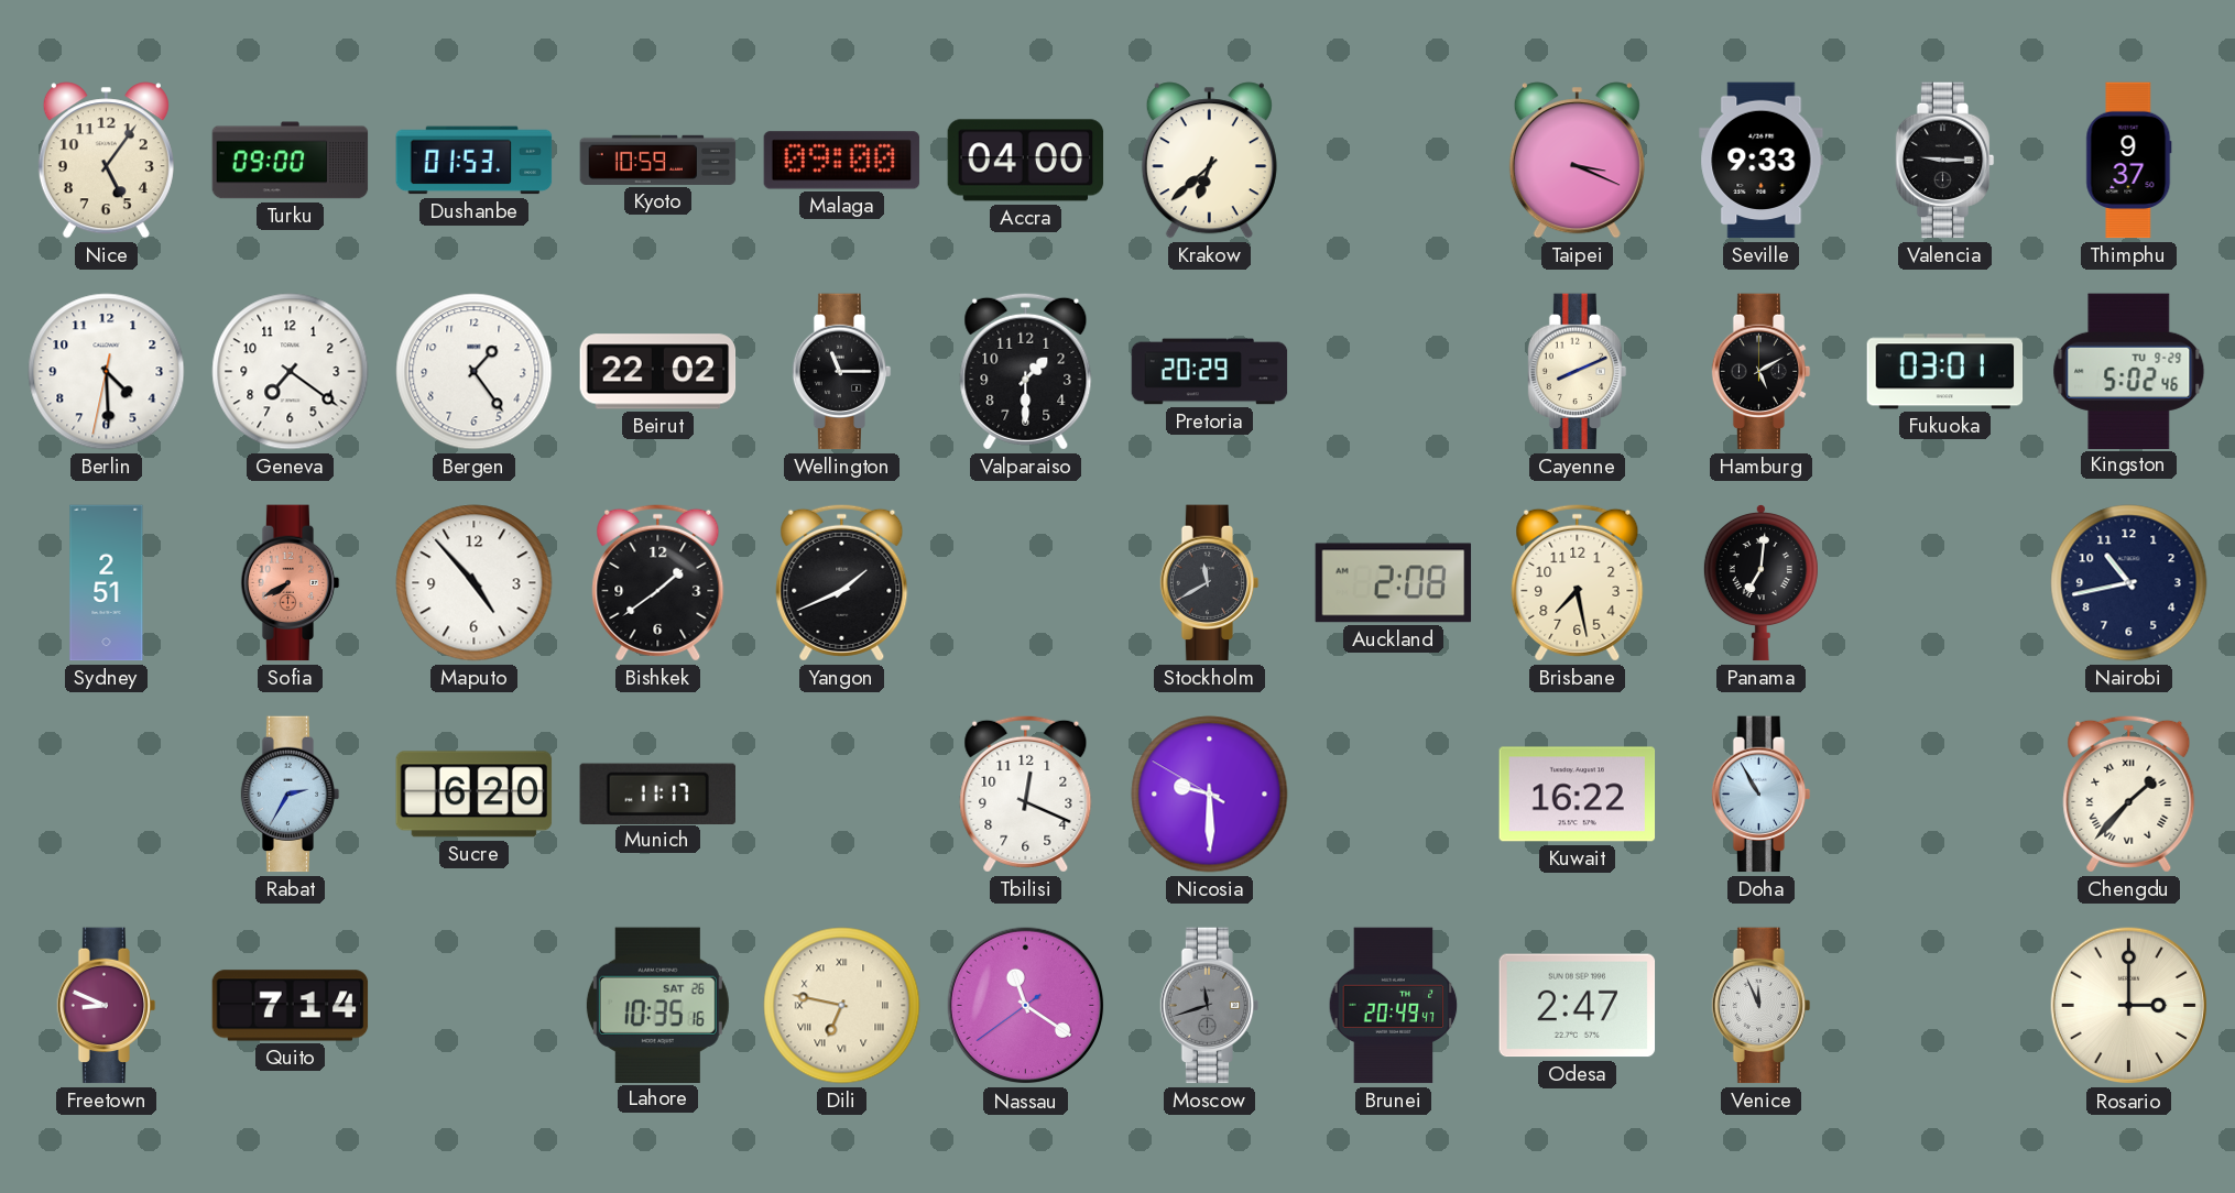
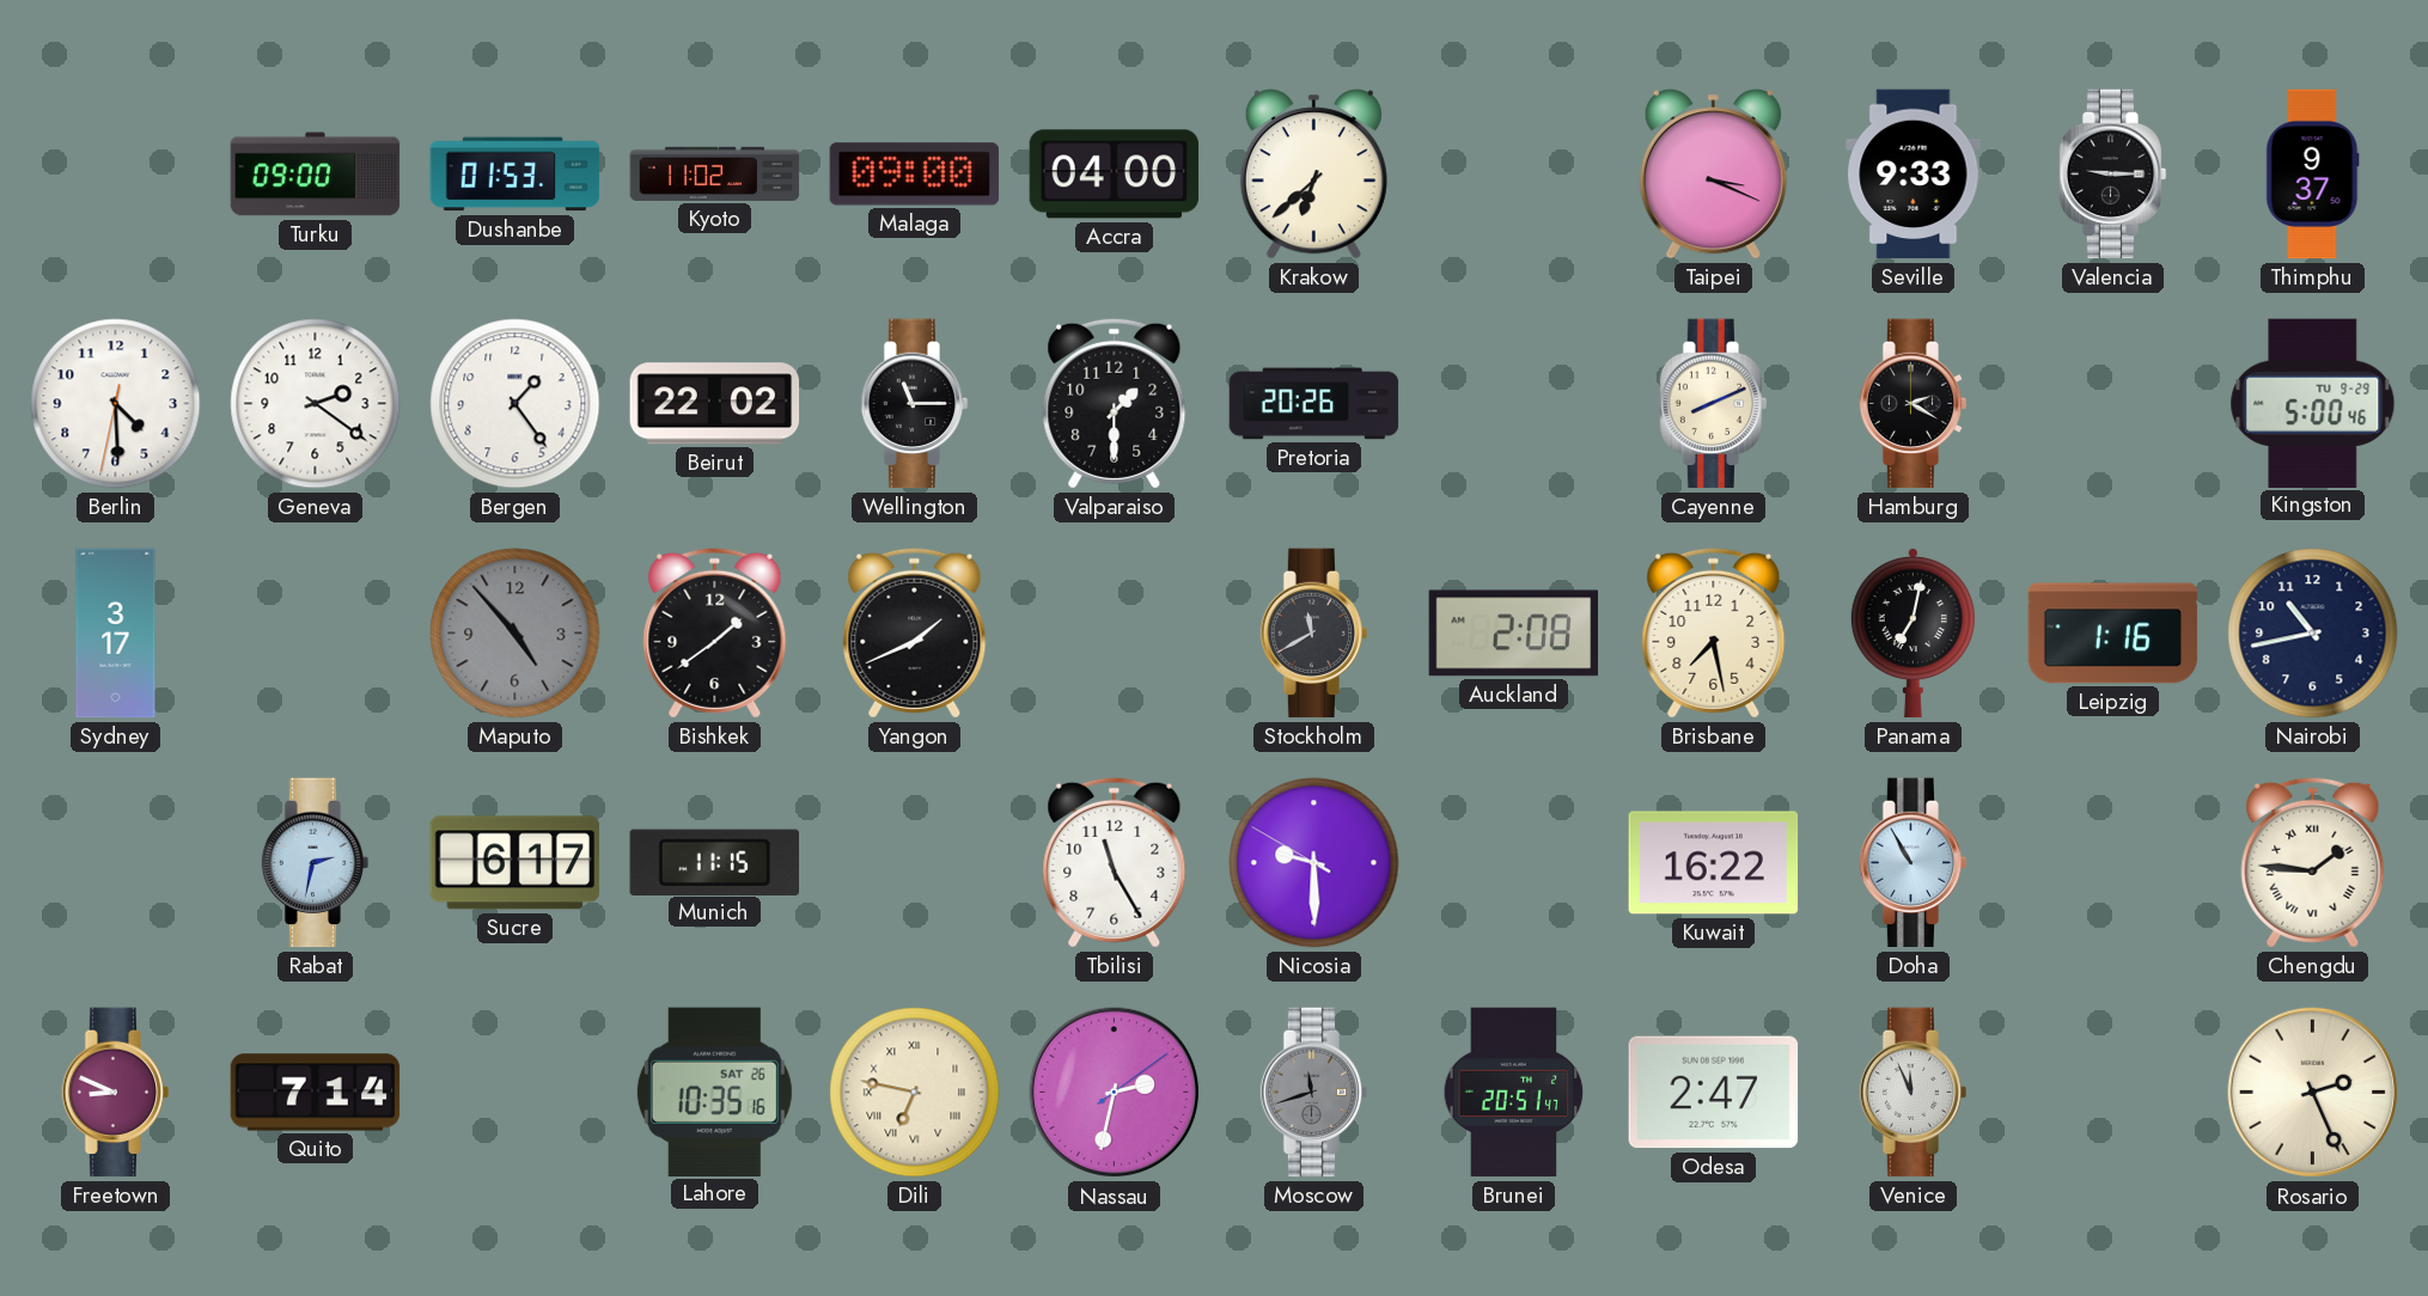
Nice: 5:06 -> none
Kyoto: 10:59 -> 11:02
Geneva: 7:21 -> 2:21
Pretoria: 20:29 -> 20:26
Hamburg: 5:10 -> 2:20
Fukuoka: 03:01 -> none
Kingston: 5:02 -> 5:00
Sydney: 2:51 -> 3:17
Sofia: 7:40 -> none
Maputo dial: white -> grey
Panama: 7:01 -> 7:02
Leipzig: none -> 1:16
Rabat: 2:35 -> 2:32
Sucre: 6:20 -> 6:17
Munich: 11:17 -> 11:15
Tbilisi: 12:19 -> 11:25
Chengdu: 1:37 -> 1:46
Nassau: 11:20 -> 2:32
Brunei: 20:49 -> 20:51
Rosario: 3:00 -> 2:26
